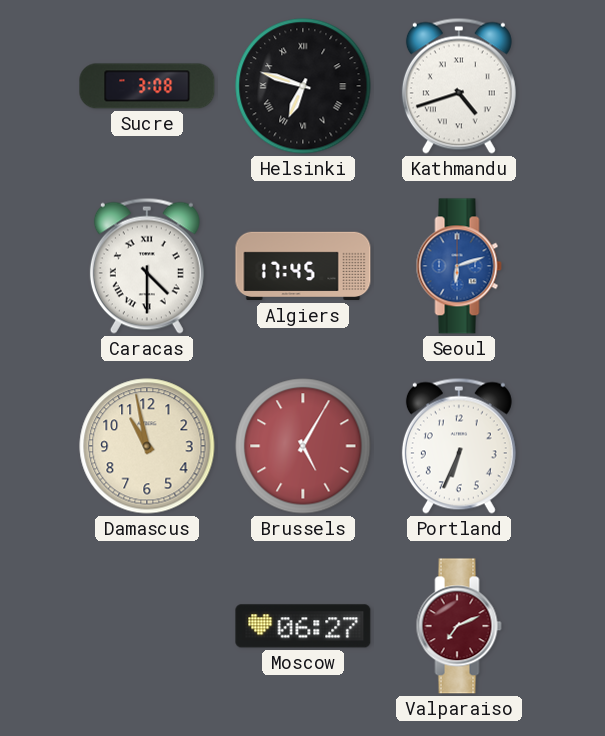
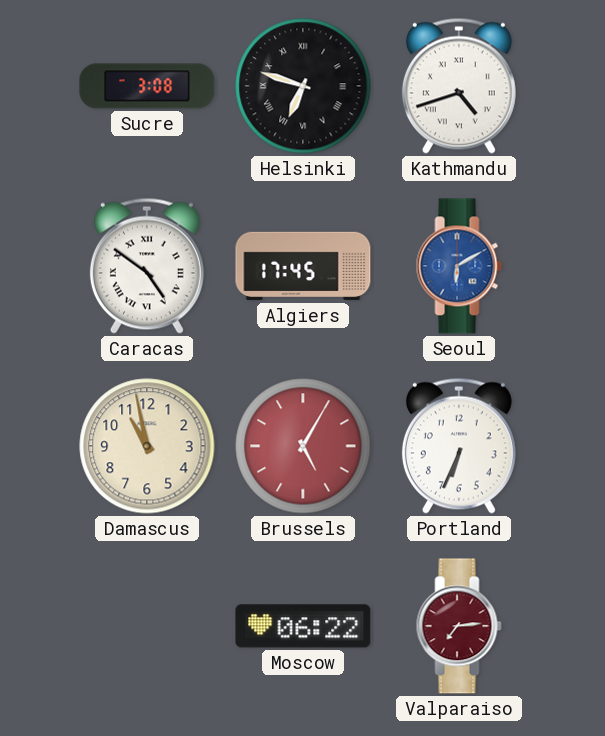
Caracas: 4:30 -> 4:51
Seoul: 6:12 -> 6:10
Moscow: 06:27 -> 06:22
Valparaiso: 7:11 -> 7:14
